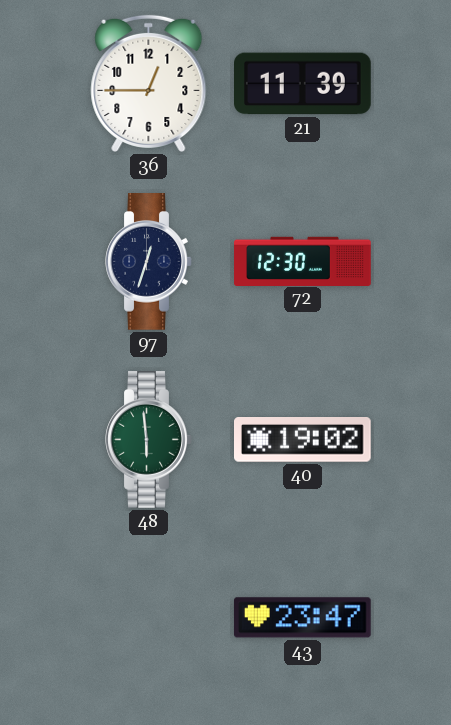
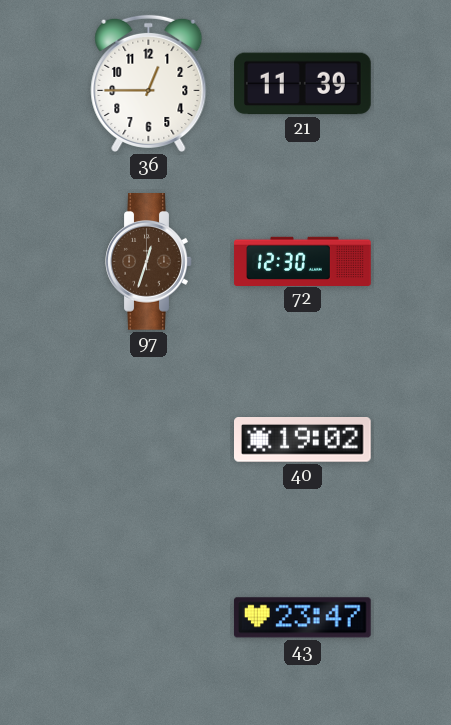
97 dial: navy -> brown
48: 5:59 -> none
